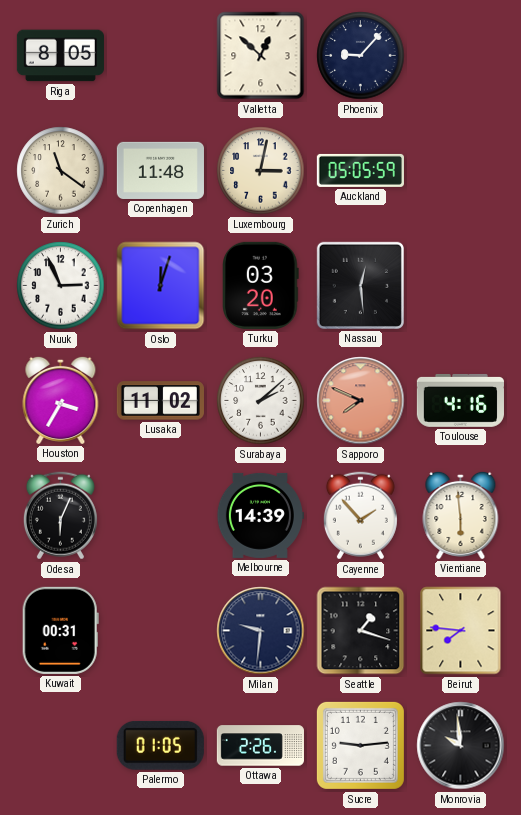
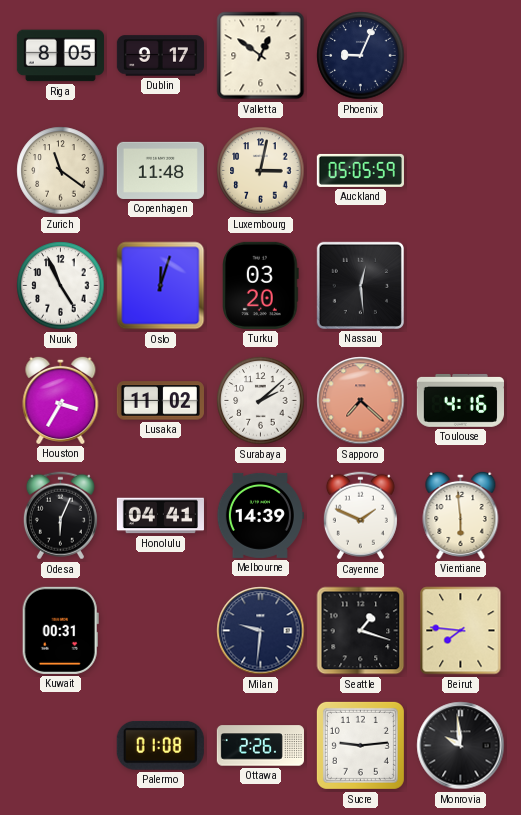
Dublin: none -> 9:17
Valletta: 12:52 -> 12:51
Phoenix: 9:07 -> 9:04
Nuuk: 2:56 -> 4:56
Sapporo: 7:49 -> 7:22
Honolulu: none -> 04:41
Cayenne: 1:53 -> 1:49
Palermo: 01:05 -> 01:08
